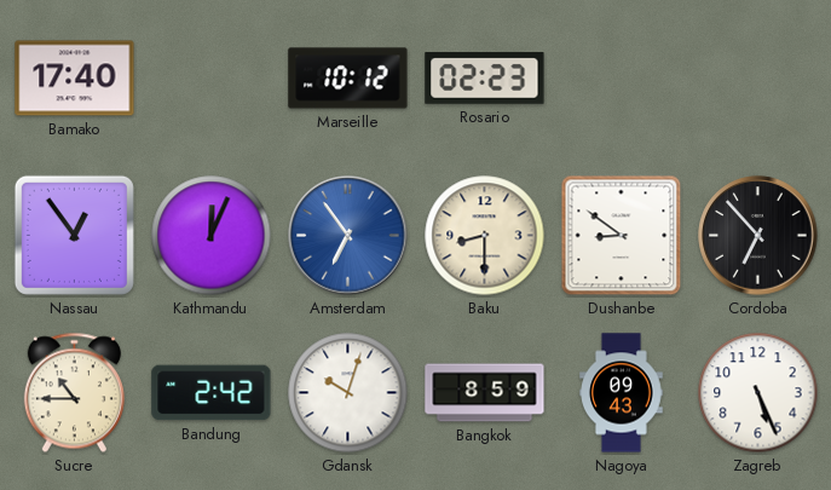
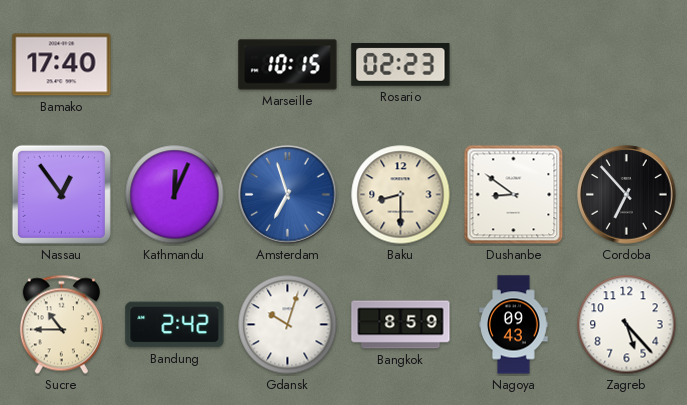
Marseille: 10:12 -> 10:15
Amsterdam: 6:54 -> 6:57
Zagreb: 5:26 -> 5:23
